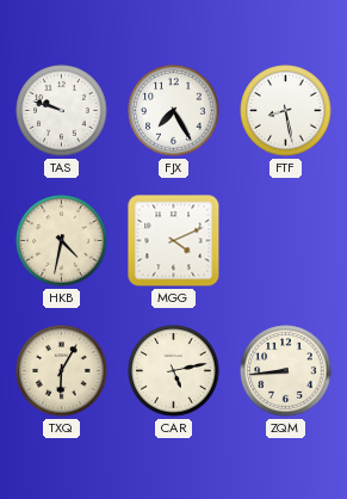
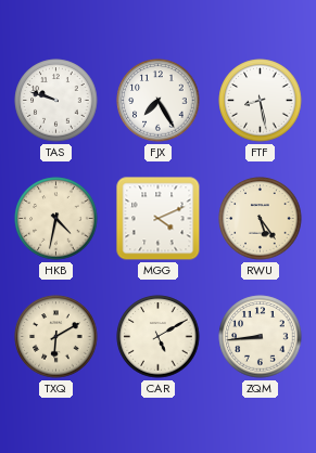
RWU: none -> 5:24
TXQ: 6:05 -> 6:10
CAR: 5:13 -> 5:10
